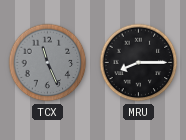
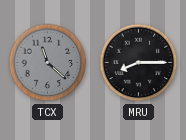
TCX: 11:26 -> 11:22
